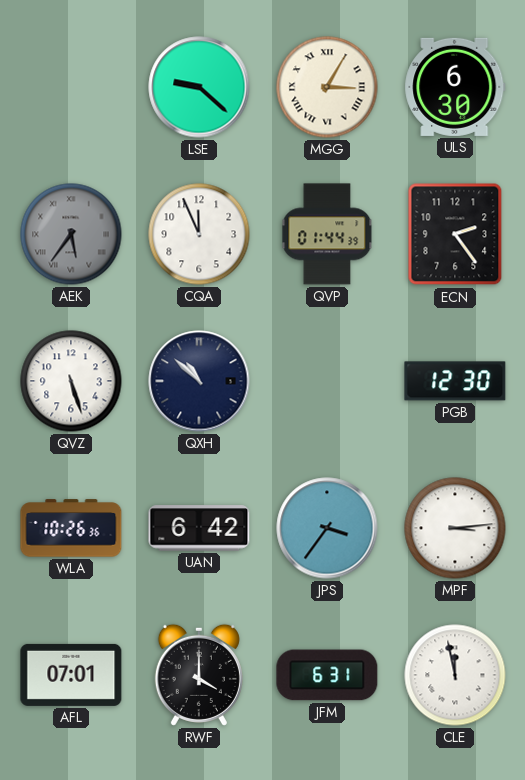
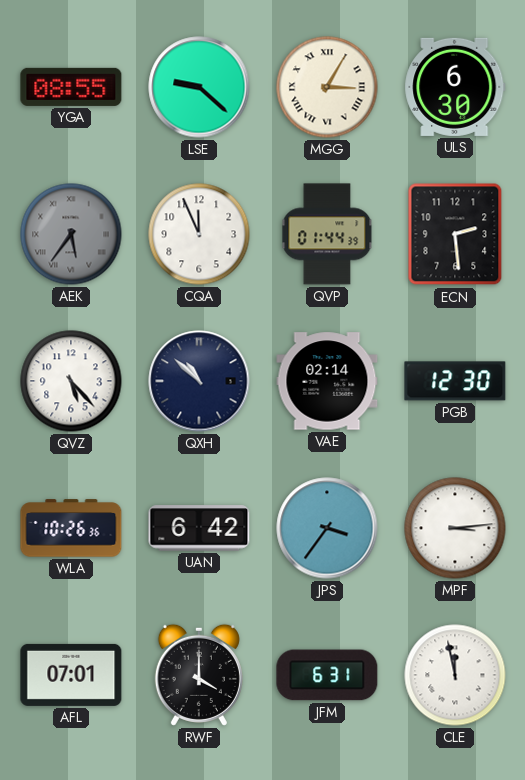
YGA: none -> 08:55
ECN: 2:24 -> 2:29
QVZ: 5:27 -> 5:23
VAE: none -> 02:14
